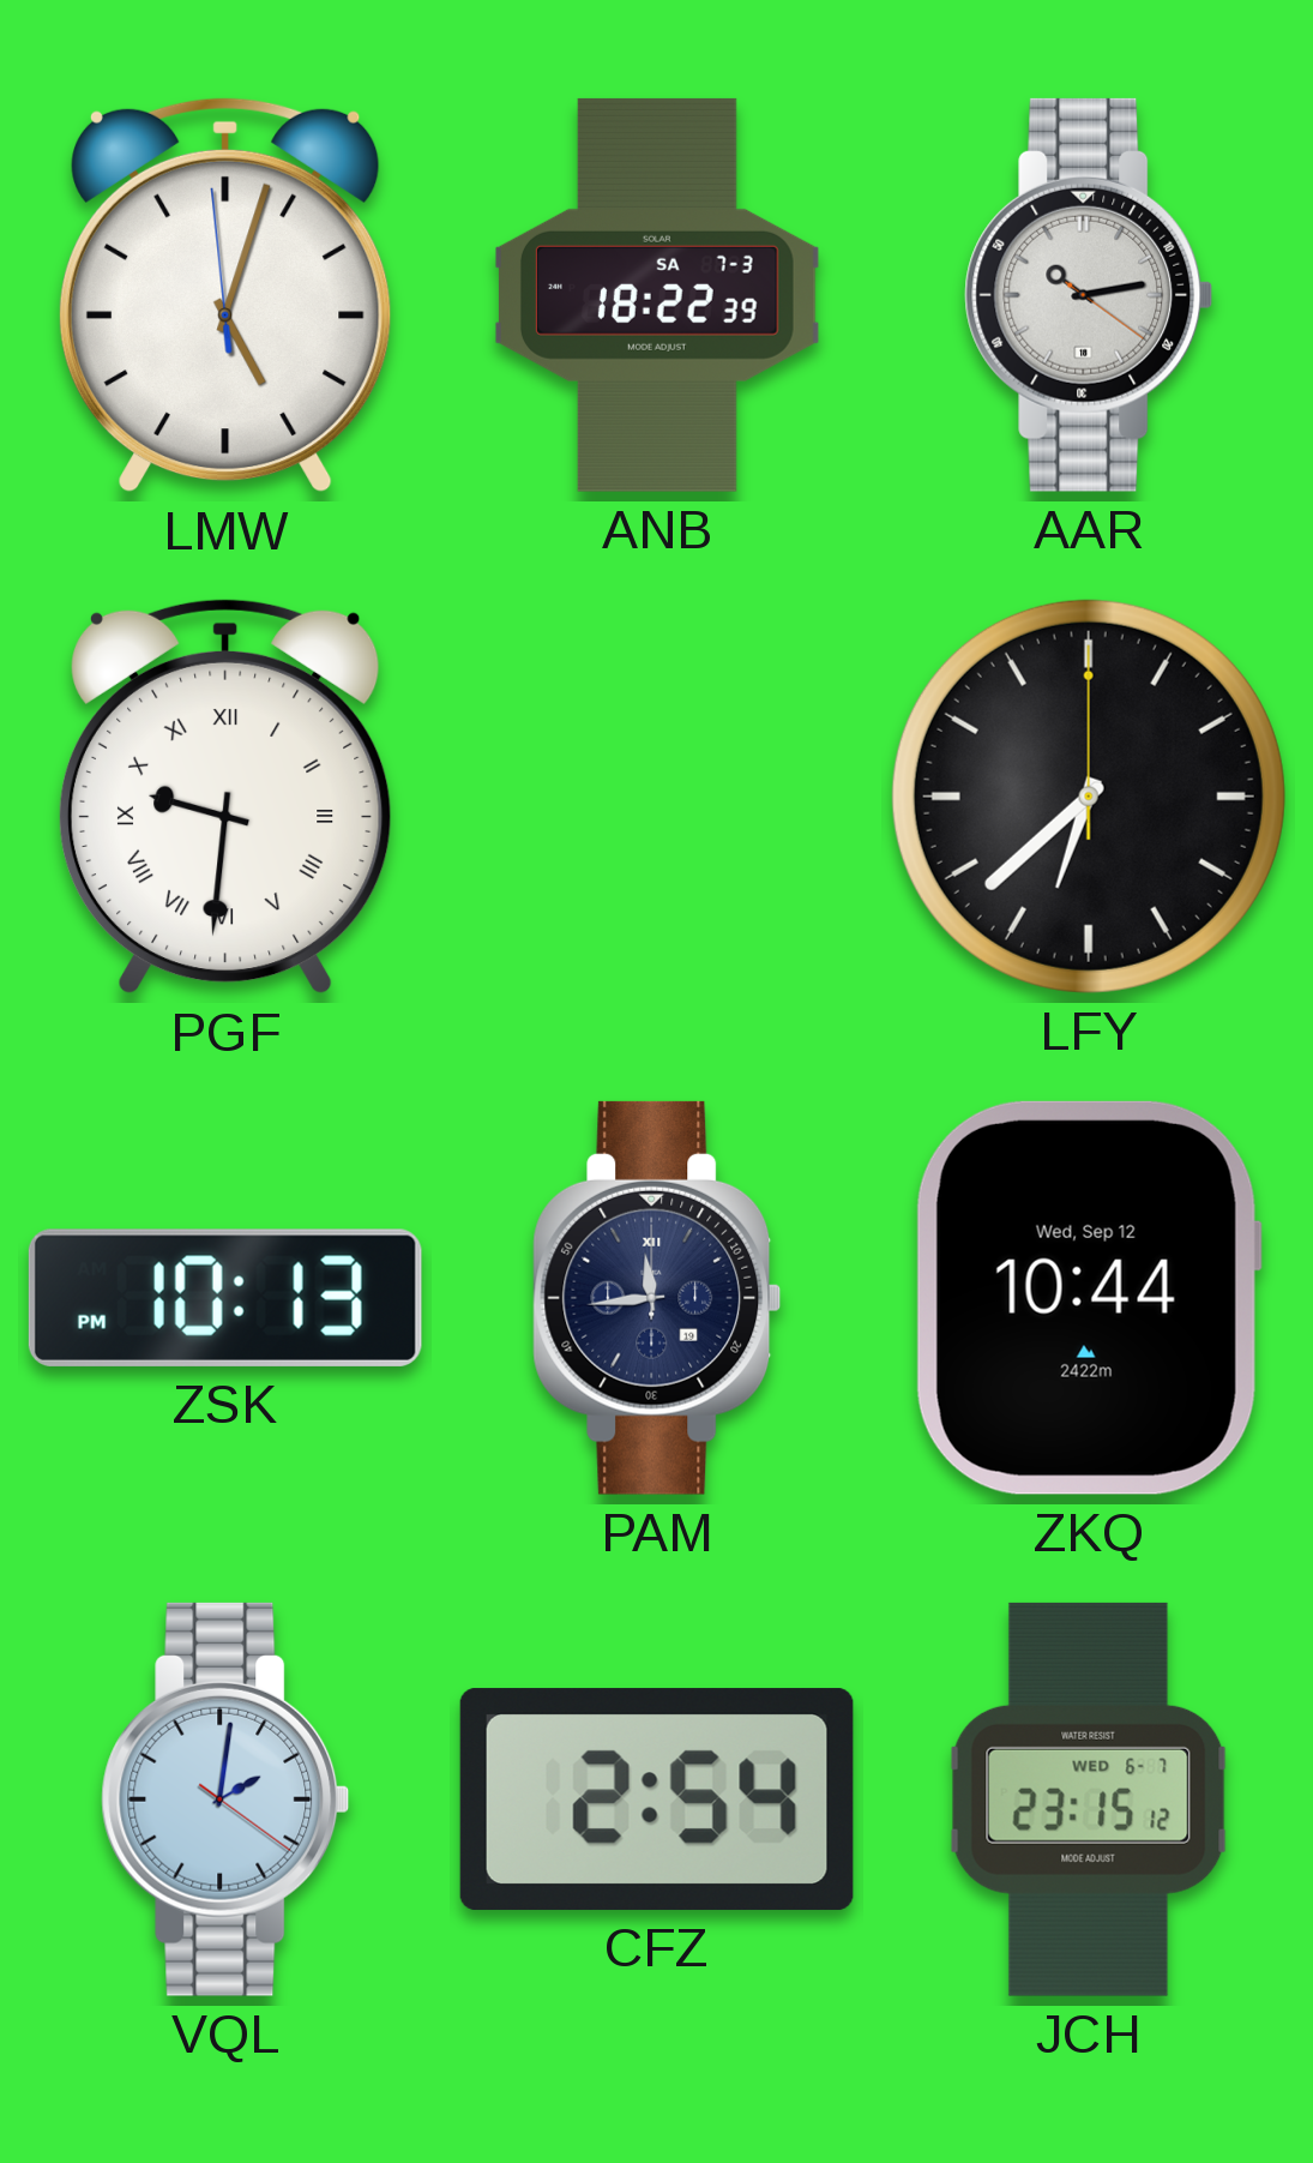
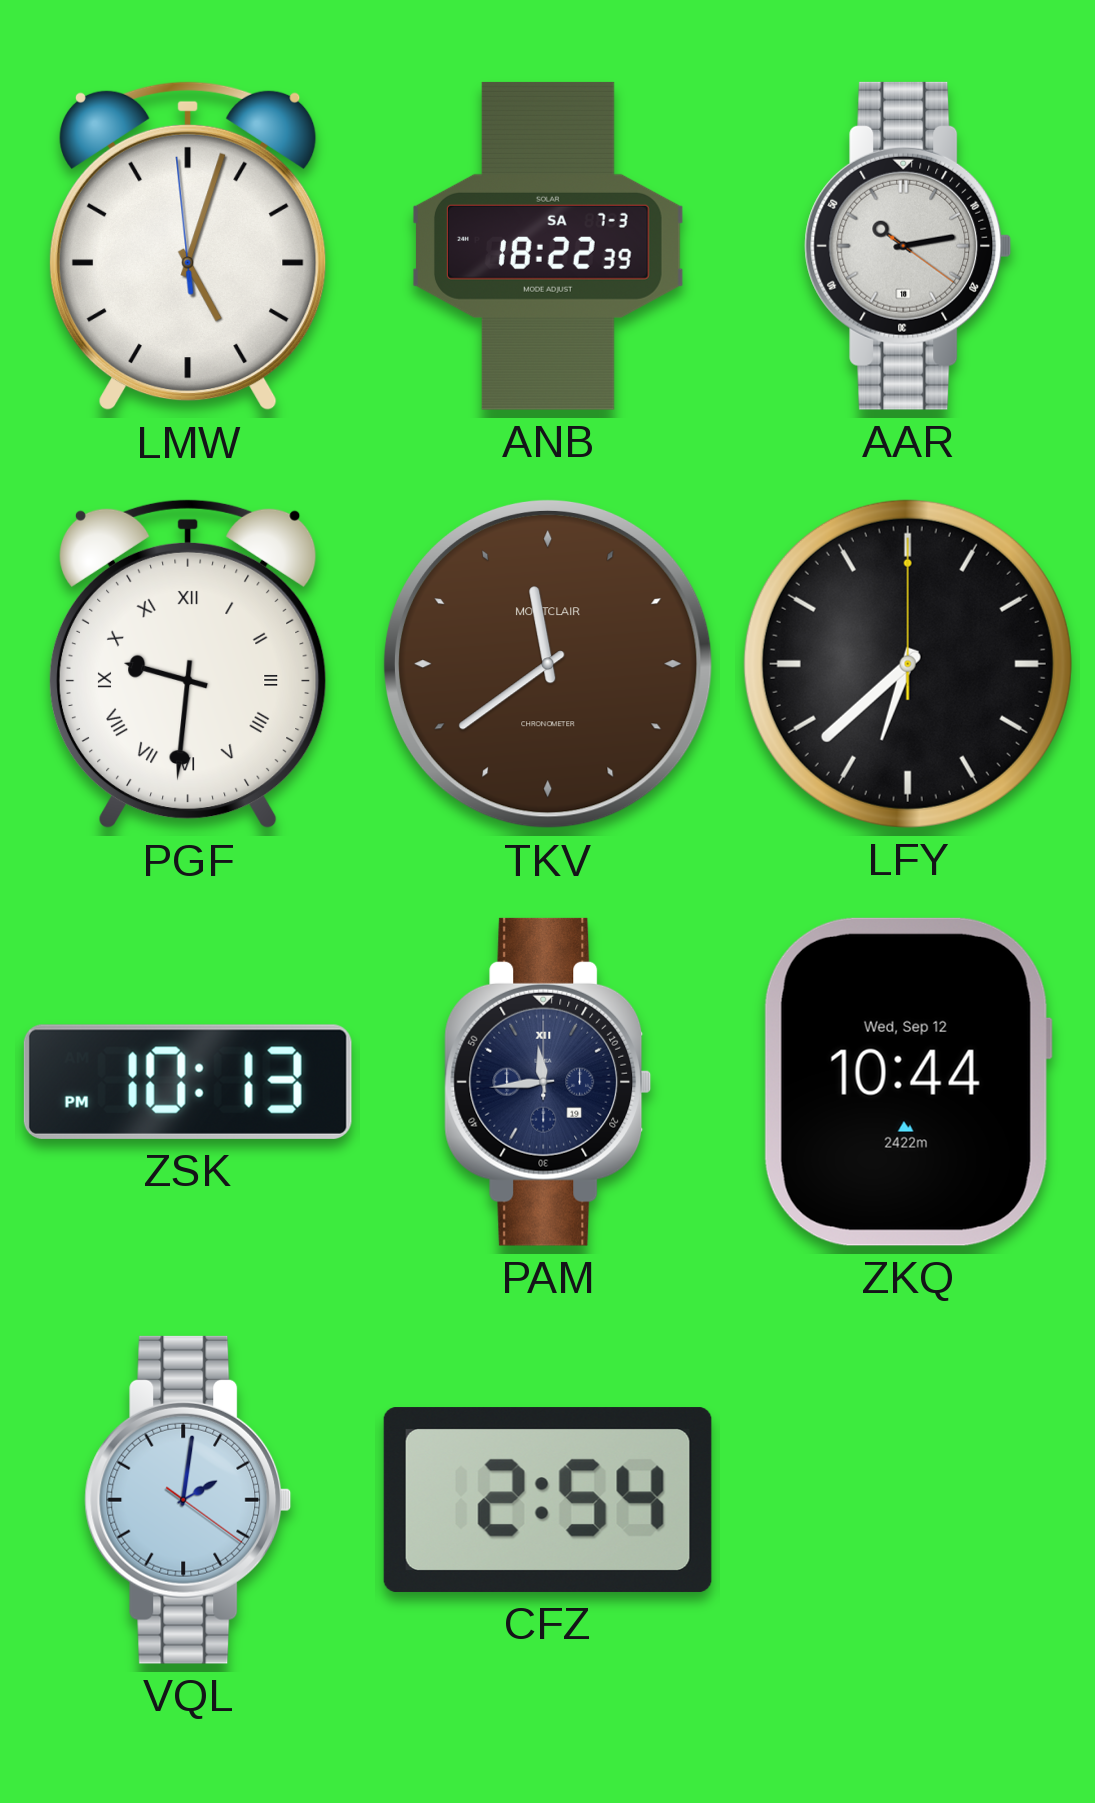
TKV: none -> 11:39
JCH: 23:15 -> none
